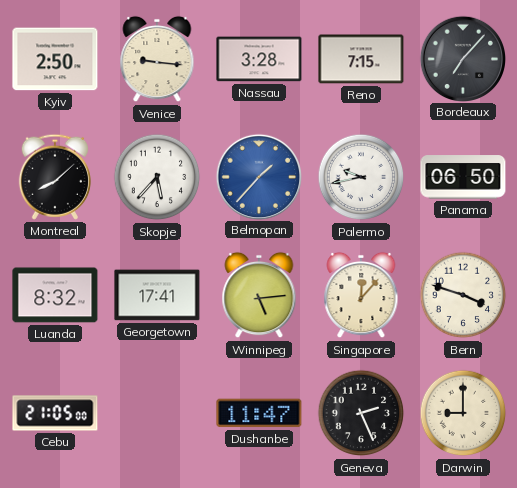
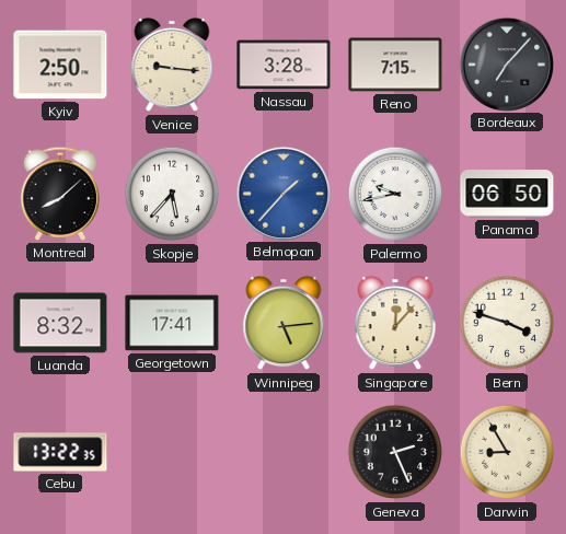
Cebu: 21:05 -> 13:22
Dushanbe: 11:47 -> none
Darwin: 9:00 -> 8:55
